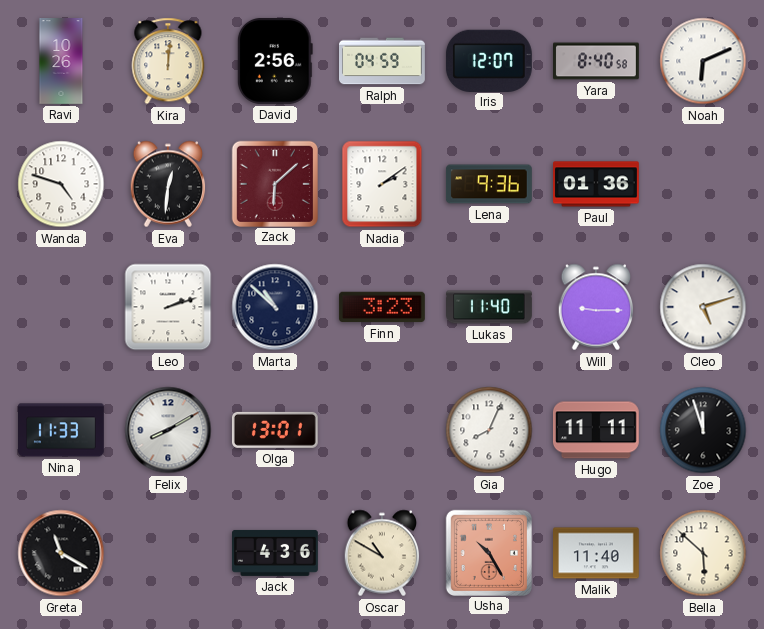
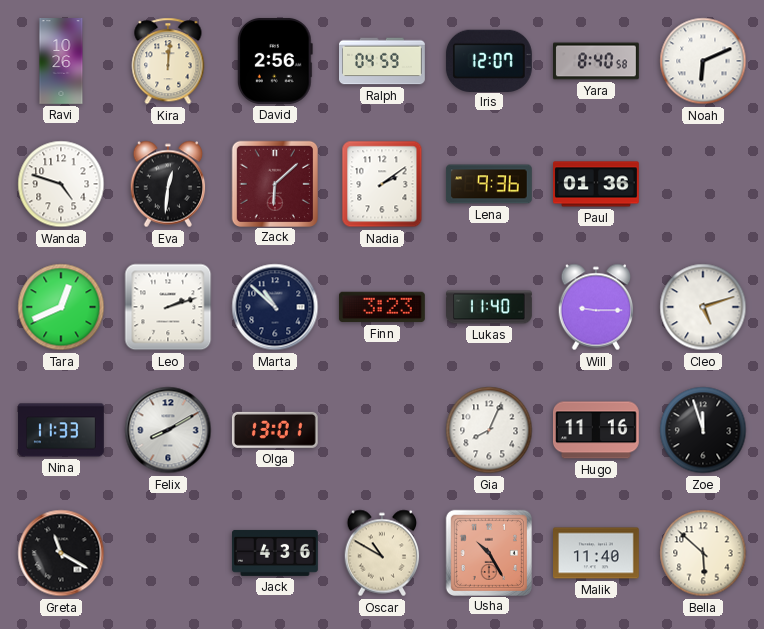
Tara: none -> 12:41
Hugo: 11:11 -> 11:16
